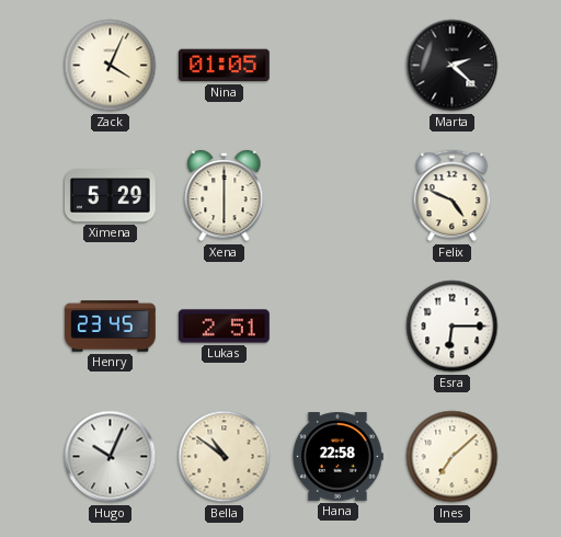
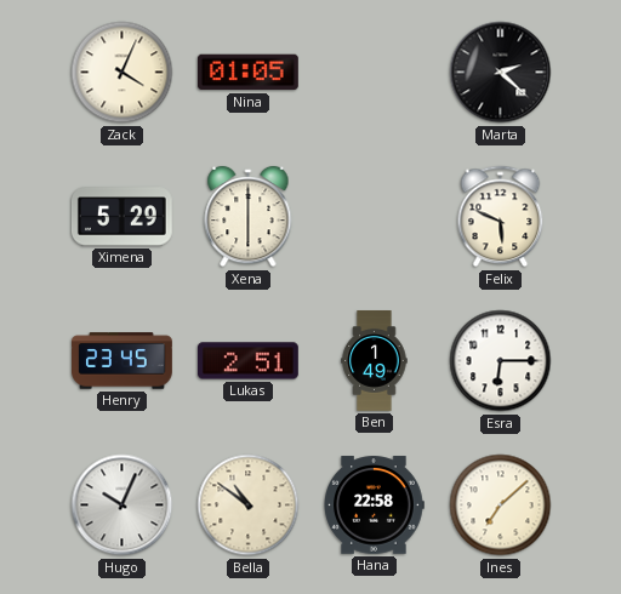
Felix: 4:49 -> 5:49
Ben: none -> 1:49
